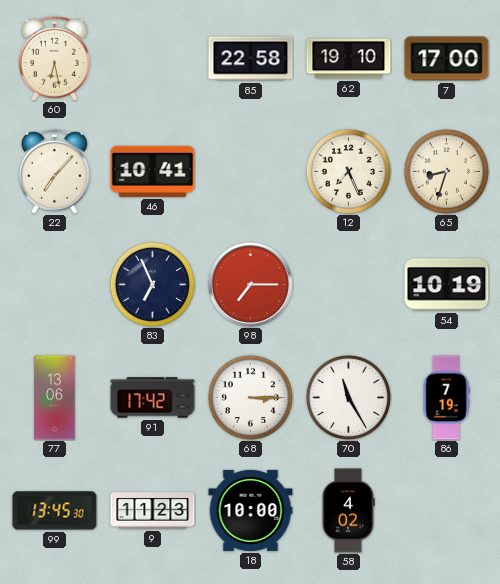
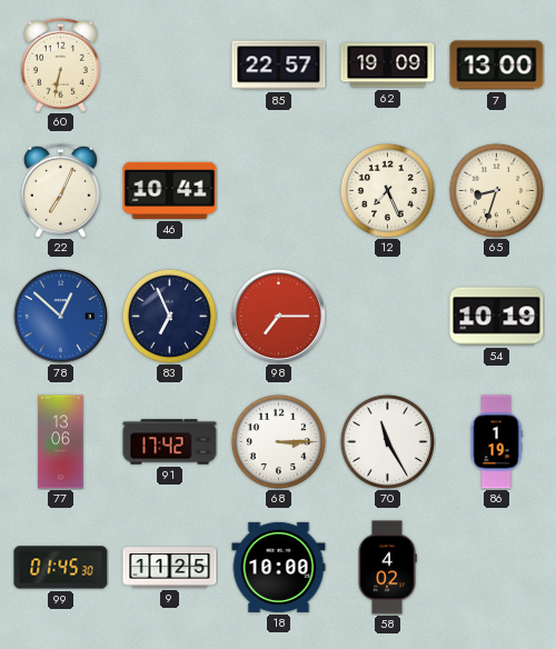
60: 6:28 -> 6:32
85: 22:58 -> 22:57
62: 19:10 -> 19:09
7: 17:00 -> 13:00
22: 7:07 -> 7:04
78: none -> 12:52
86: 7:19 -> 1:19
99: 13:45 -> 01:45
9: 11:23 -> 11:25
